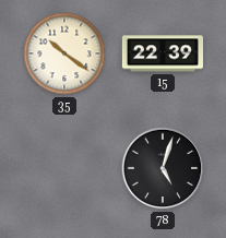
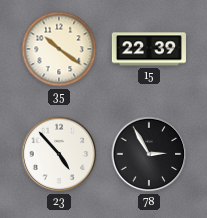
23: none -> 4:53
78: 5:03 -> 2:55
